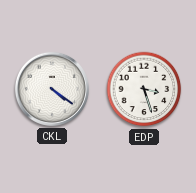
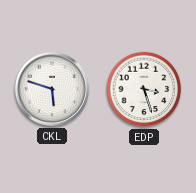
CKL: 4:21 -> 5:48
